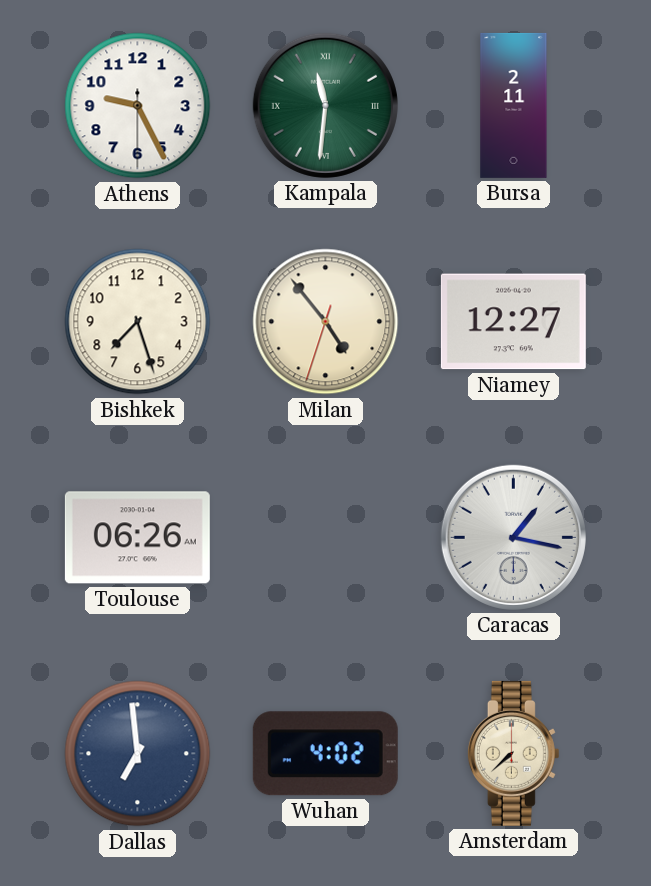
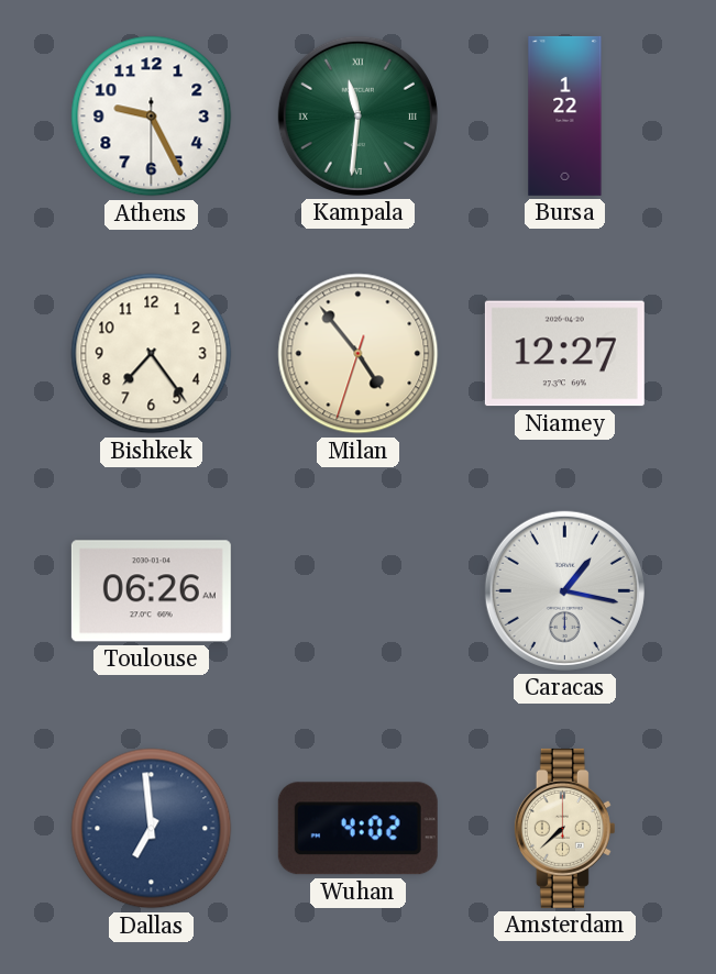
Bursa: 2:11 -> 1:22
Bishkek: 7:27 -> 7:24
